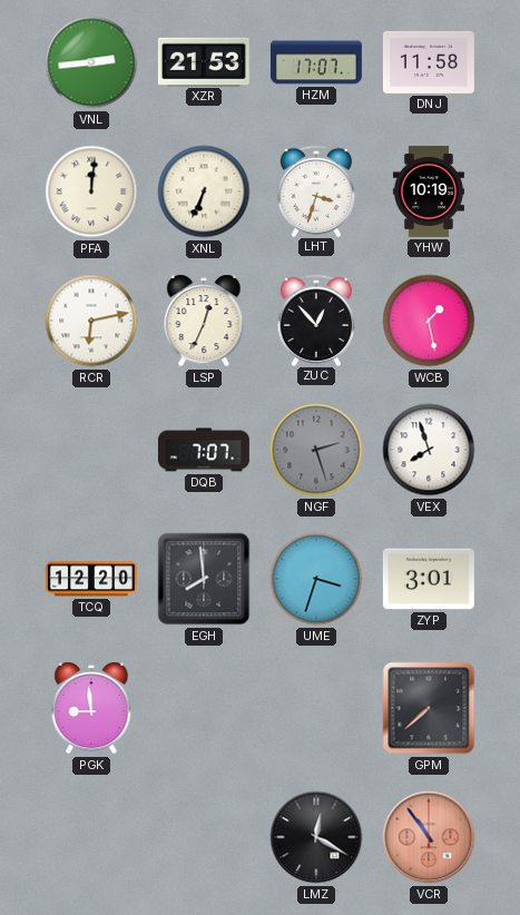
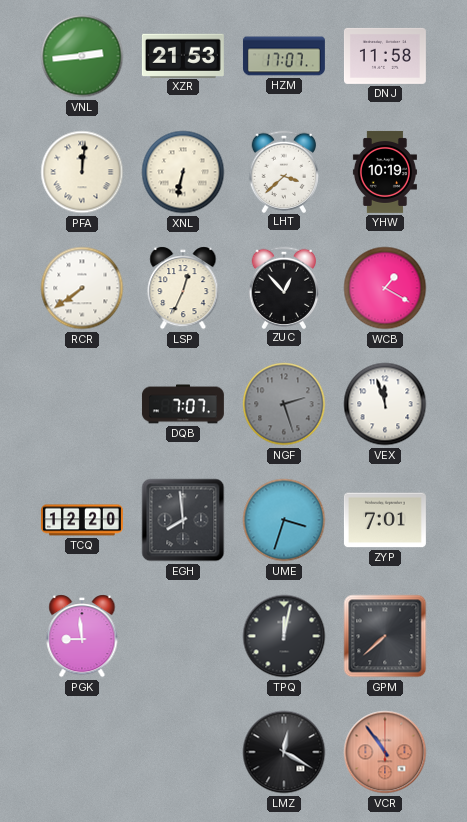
XNL: 6:34 -> 6:32
LHT: 3:33 -> 3:38
RCR: 6:13 -> 7:39
WCB: 1:28 -> 1:20
VEX: 7:57 -> 11:57
ZYP: 3:01 -> 7:01
TPQ: none -> 12:02
